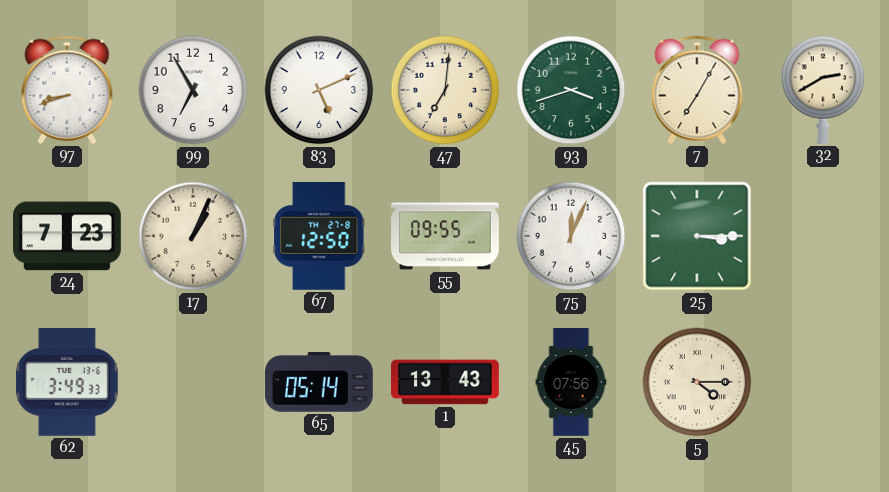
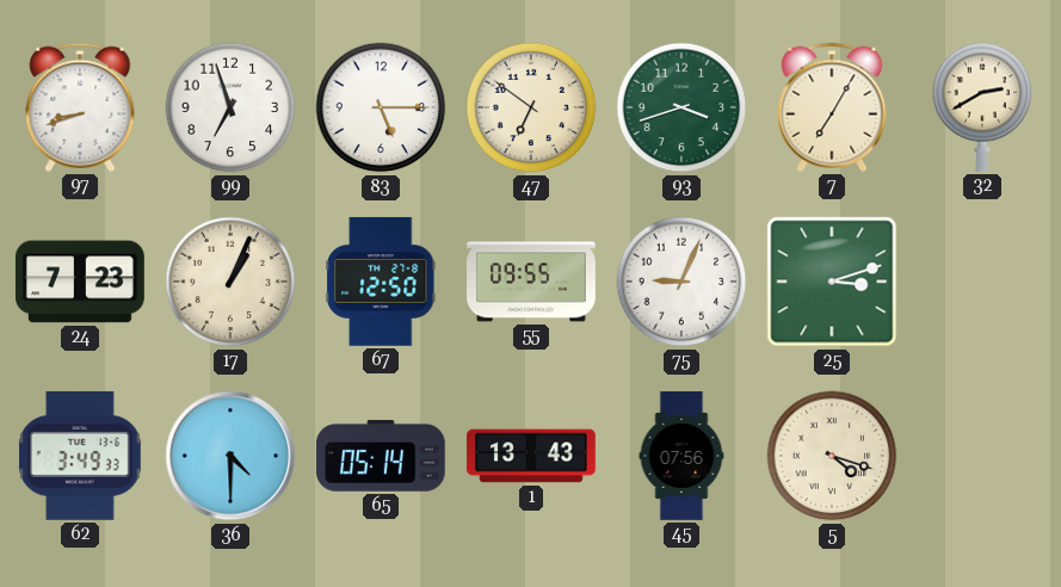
99: 6:55 -> 6:57
83: 5:11 -> 5:15
47: 7:01 -> 6:51
75: 12:04 -> 9:04
25: 3:15 -> 3:12
36: none -> 4:30
5: 4:15 -> 4:18
